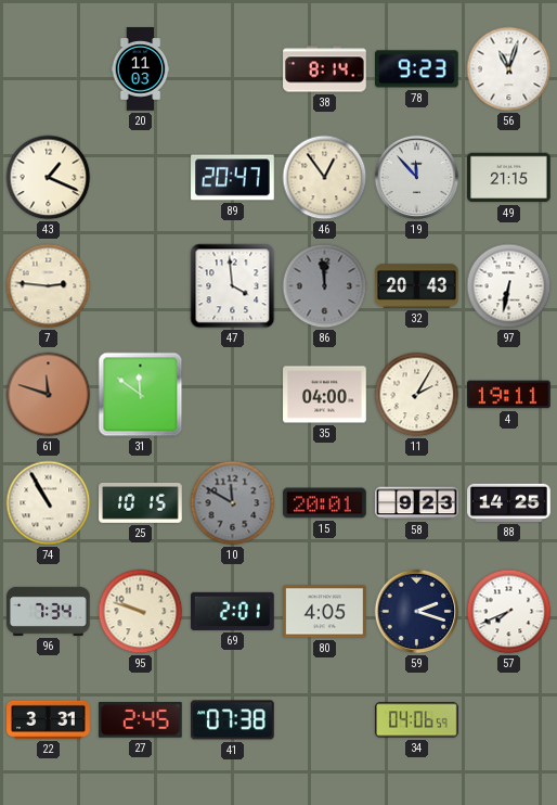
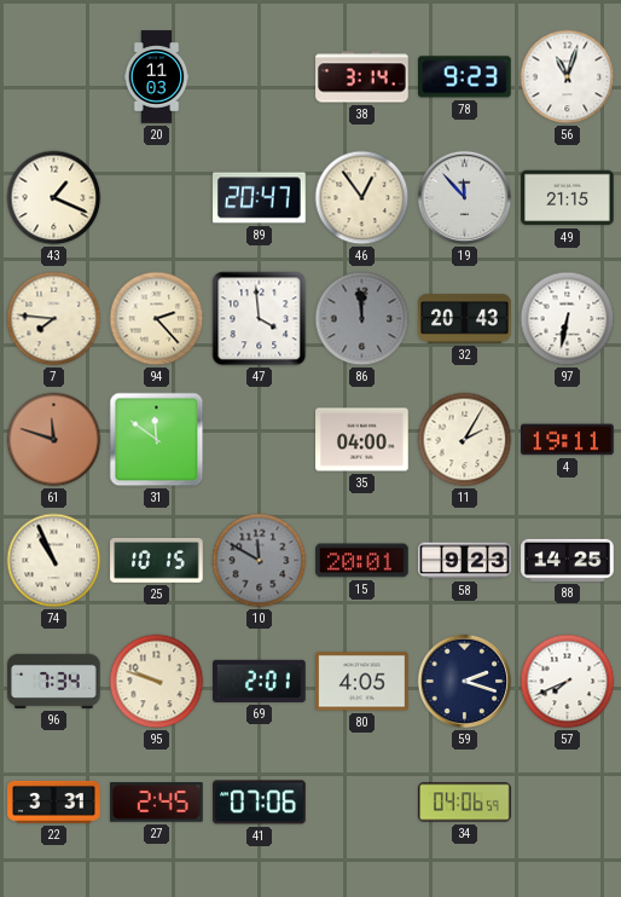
38: 8:14 -> 3:14
7: 2:46 -> 7:46
94: none -> 2:23
74: 10:55 -> 10:56
41: 07:38 -> 07:06
